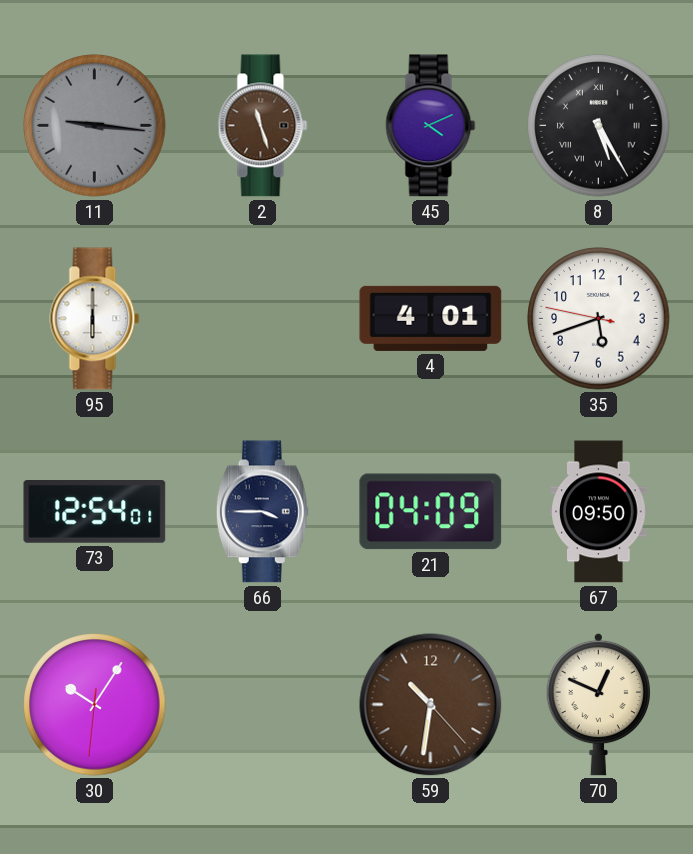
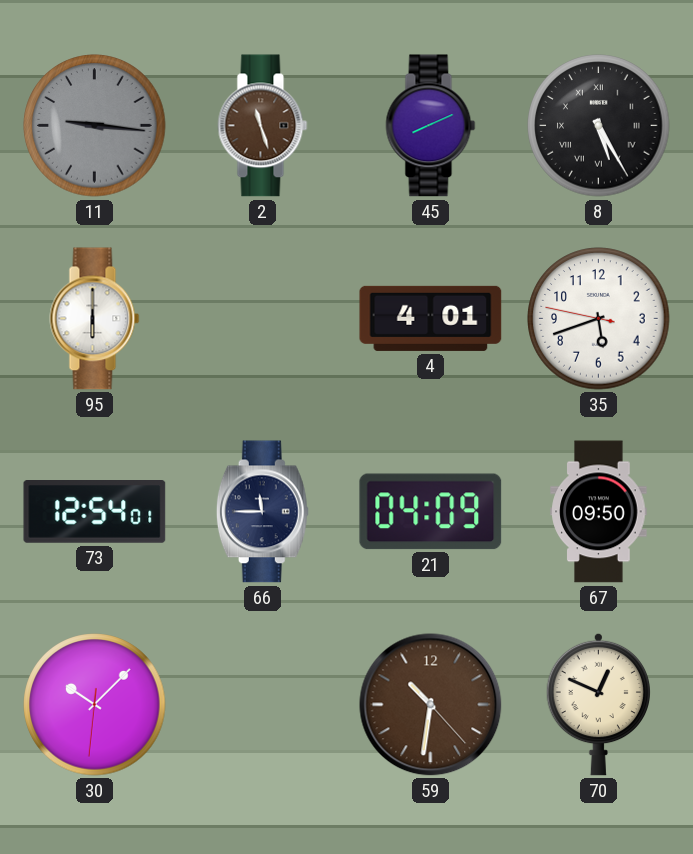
45: 4:11 -> 8:11
66: 3:45 -> 11:45
30: 10:05 -> 10:07
